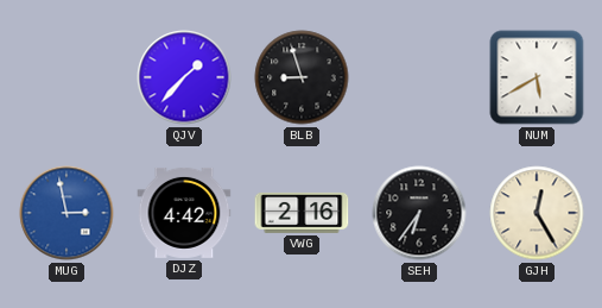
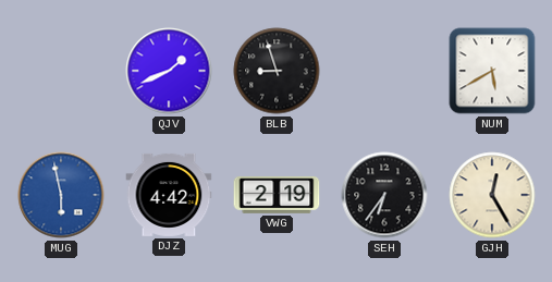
QJV: 1:37 -> 1:41
MUG: 2:58 -> 5:58
VWG: 2:16 -> 2:19
